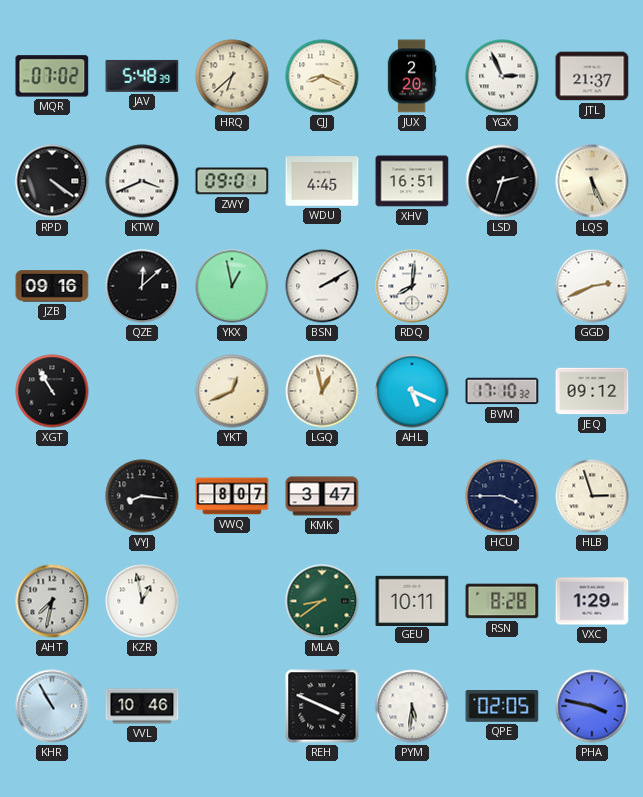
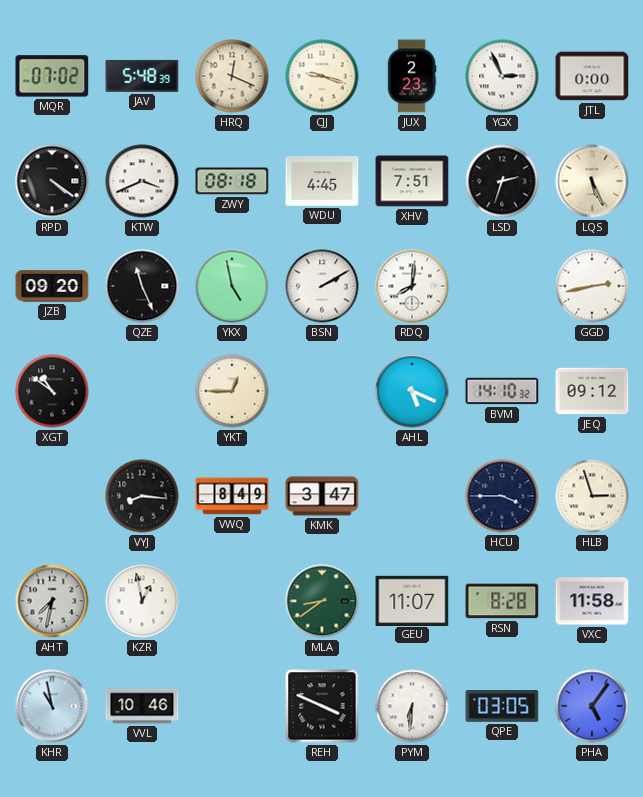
HRQ: 6:38 -> 12:19
CJJ: 8:19 -> 9:18
JUX: 2:20 -> 2:23
JTL: 21:37 -> 0:00
ZWY: 09:01 -> 08:18
XHV: 16:51 -> 7:51
JZB: 09:16 -> 09:20
QZE: 12:08 -> 11:26
YKX: 12:58 -> 4:58
GGD: 2:41 -> 2:43
XGT: 10:55 -> 10:51
YKT: 12:41 -> 12:45
LGQ: 12:58 -> none
BVM: 17:10 -> 14:10
VWQ: 8:07 -> 8:49
GEU: 10:11 -> 11:07
VXC: 1:29 -> 11:58
KHR: 10:55 -> 10:58
PYM: 5:31 -> 6:31
QPE: 02:05 -> 03:05
PHA: 3:47 -> 5:06
